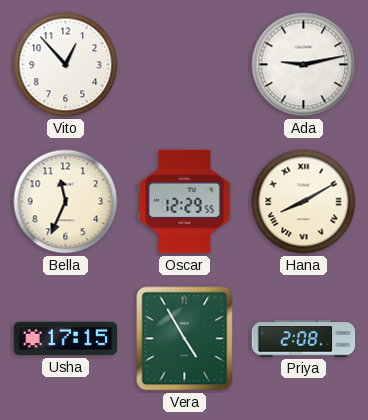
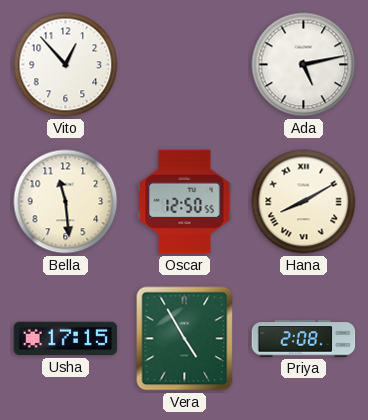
Ada: 9:13 -> 5:13
Bella: 11:34 -> 11:29
Oscar: 12:29 -> 12:50
